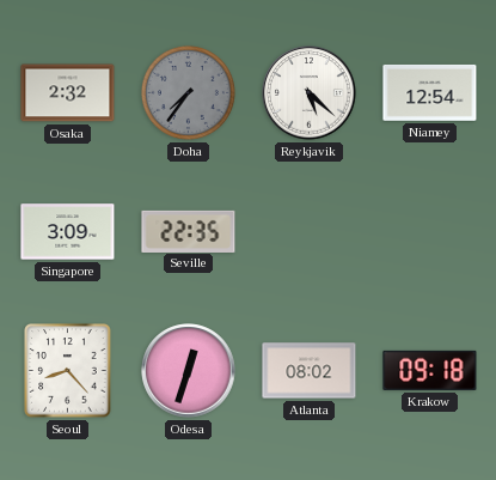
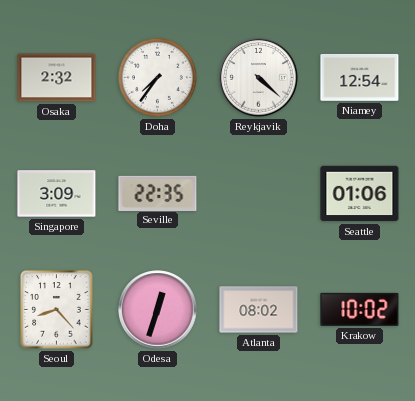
Doha dial: grey -> white
Reykjavik: 5:22 -> 4:22
Seattle: none -> 01:06
Krakow: 09:18 -> 10:02
